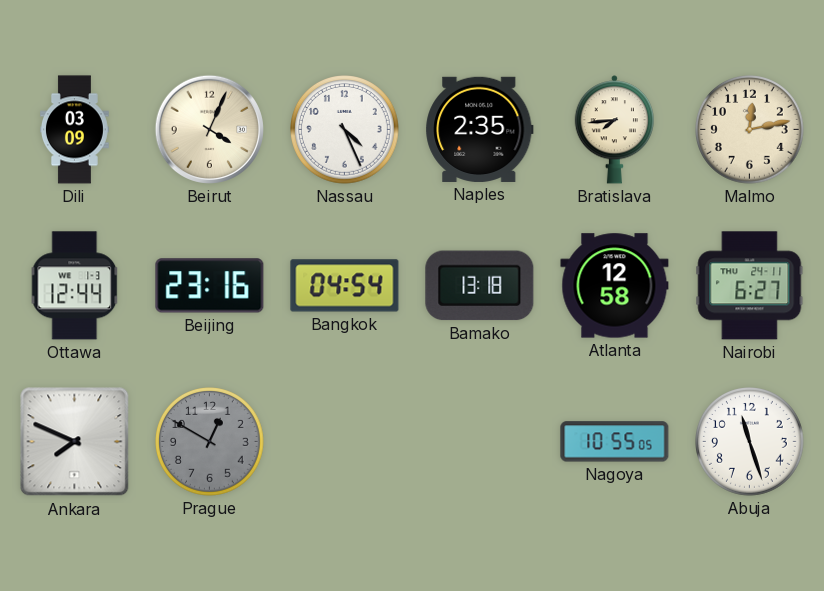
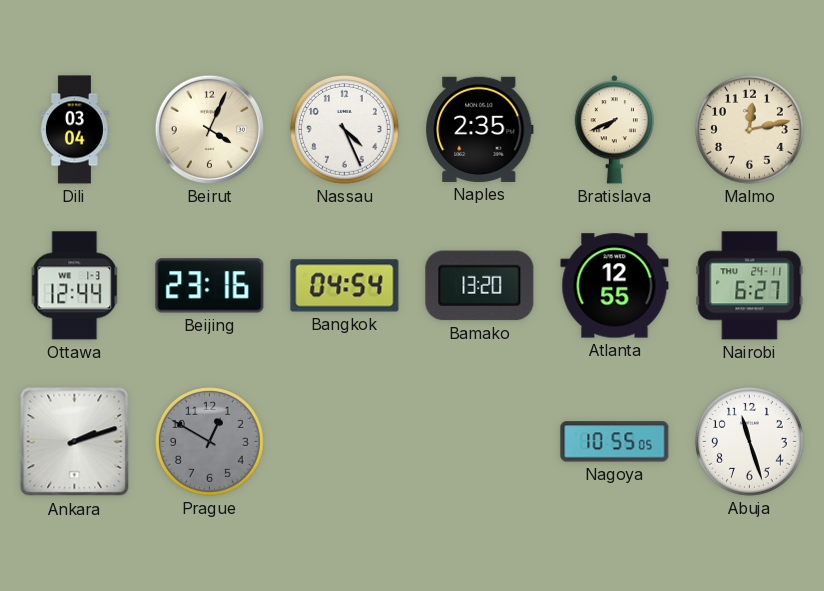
Dili: 03:09 -> 03:04
Bratislava: 7:44 -> 7:41
Bamako: 13:18 -> 13:20
Atlanta: 12:58 -> 12:55
Ankara: 7:49 -> 2:12
